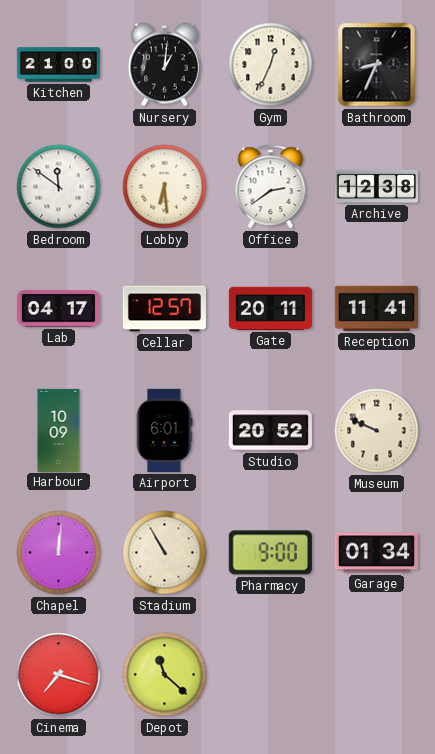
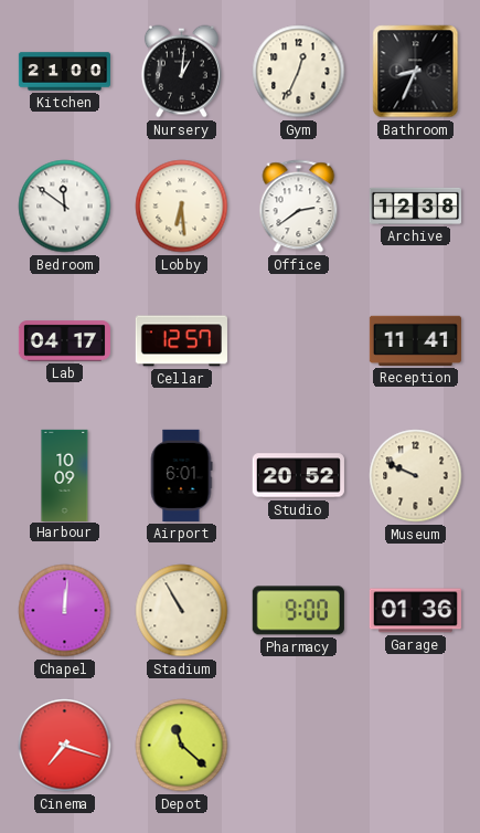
Gate: 20:11 -> none
Garage: 01:34 -> 01:36
